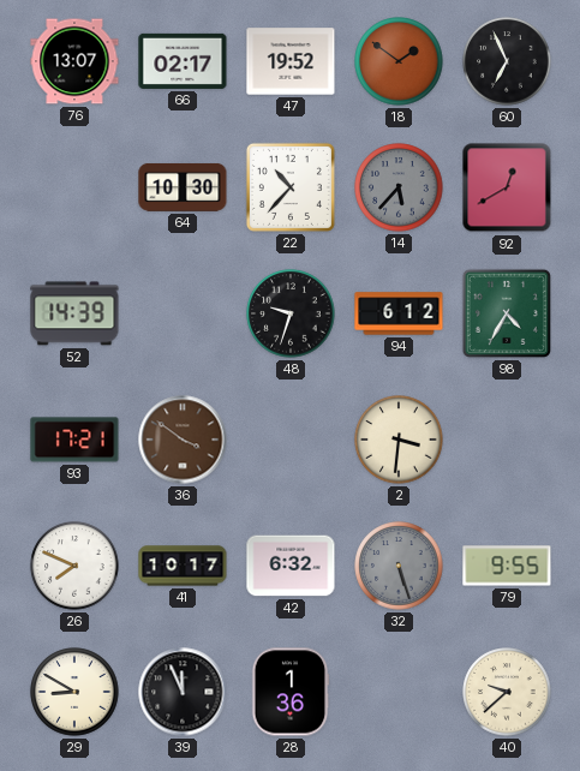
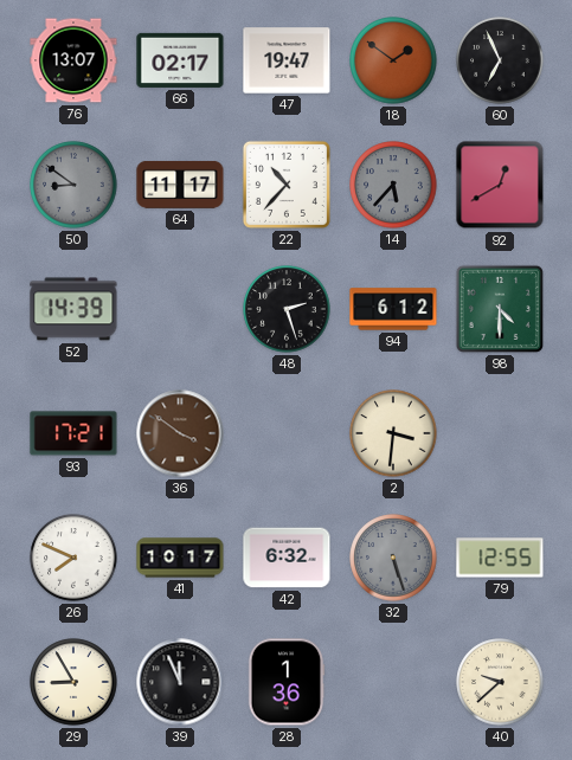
47: 19:52 -> 19:47
50: none -> 8:51
64: 10:30 -> 11:17
48: 9:33 -> 2:27
98: 4:35 -> 4:30
79: 9:55 -> 12:55
29: 8:50 -> 8:55
